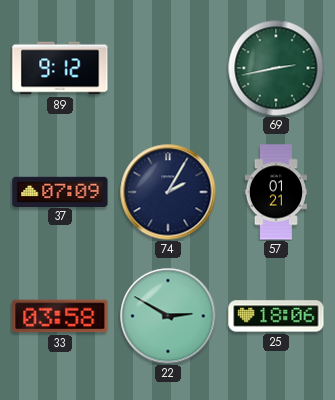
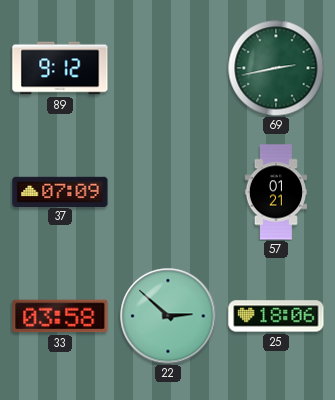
74: 2:05 -> none
22: 2:50 -> 2:52
